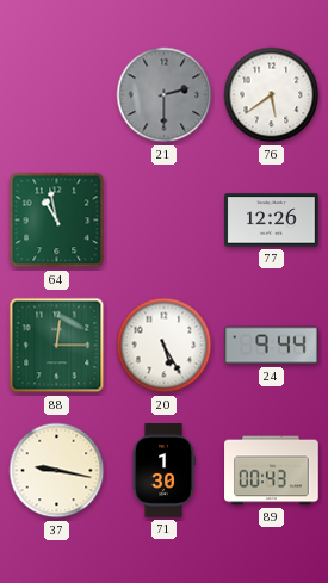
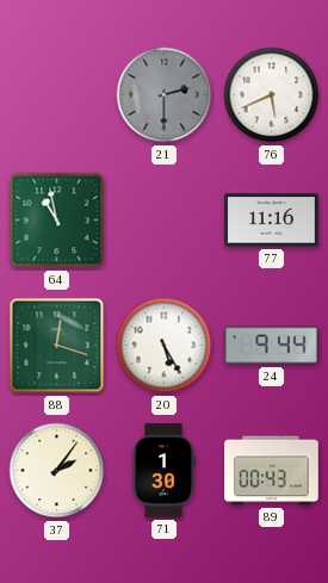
76: 5:39 -> 5:41
77: 12:26 -> 11:16
88: 12:15 -> 12:18
37: 9:17 -> 2:06
